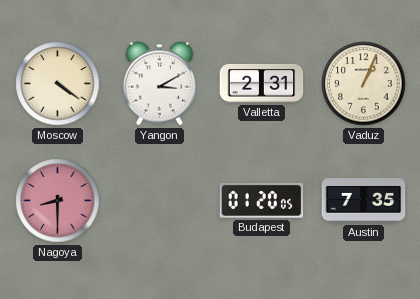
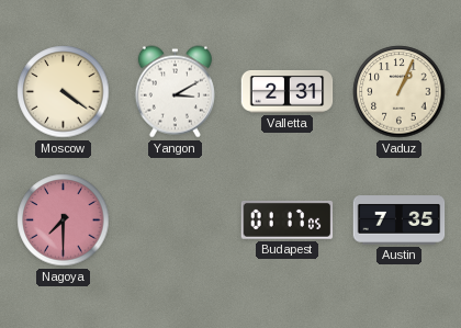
Nagoya: 8:30 -> 7:30
Budapest: 01:20 -> 01:17
